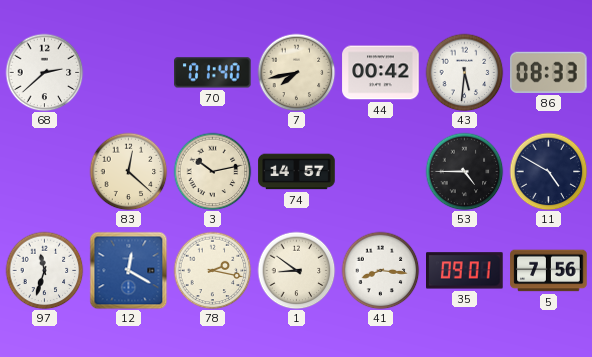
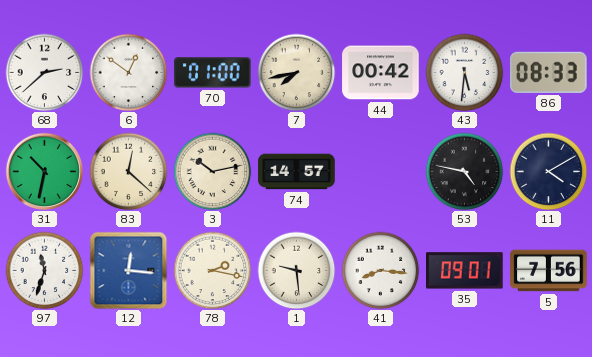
6: none -> 12:51
70: 01:40 -> 01:00
31: none -> 10:32
53: 4:45 -> 4:47
11: 4:50 -> 4:10
12: 12:20 -> 12:16
1: 8:51 -> 9:29
